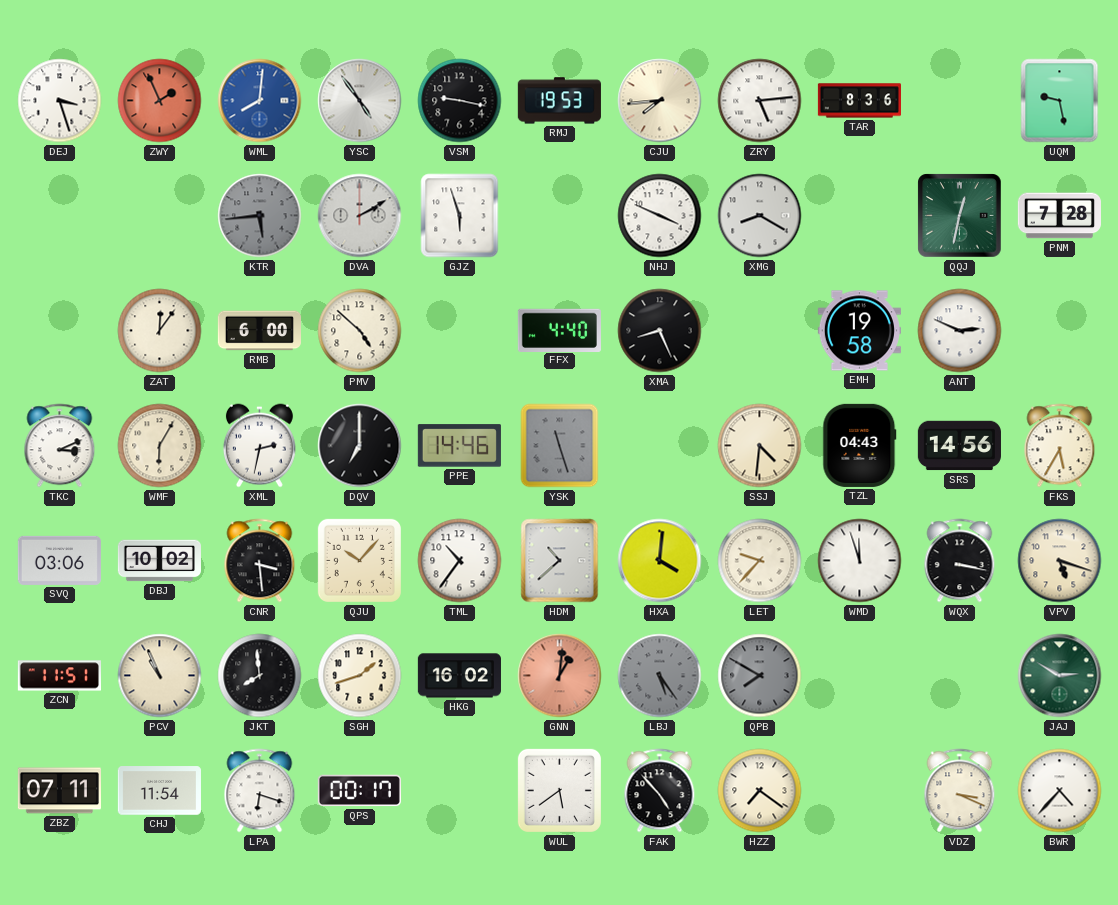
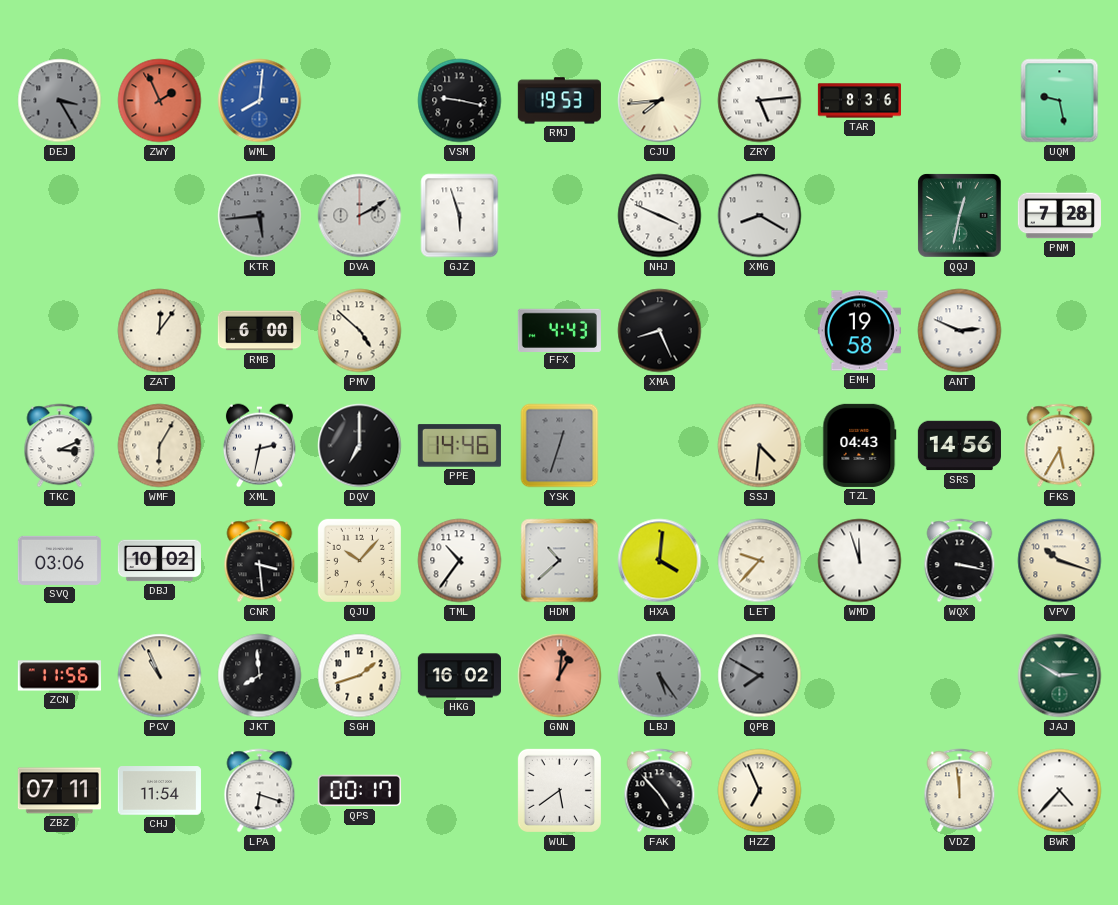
DEJ: 3:27 -> 3:25
DEJ dial: white -> grey
YSC: 4:54 -> none
FFX: 4:40 -> 4:43
YSK: 11:27 -> 12:33
VPV: 5:18 -> 10:18
ZCN: 11:51 -> 11:56
HZZ: 7:21 -> 6:56
VDZ: 3:19 -> 11:59
